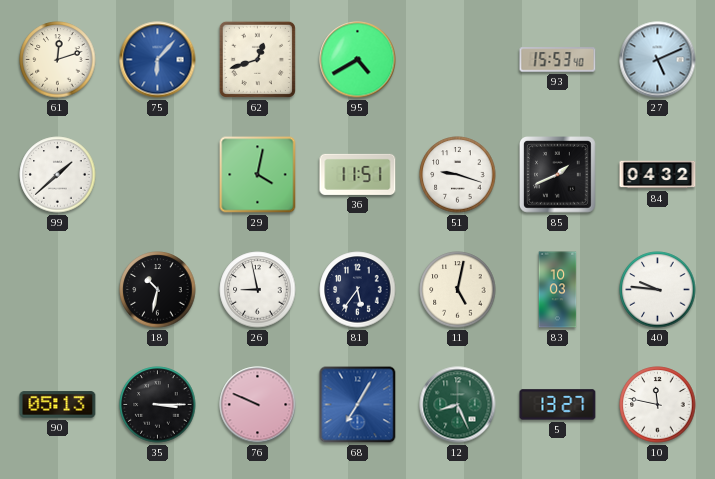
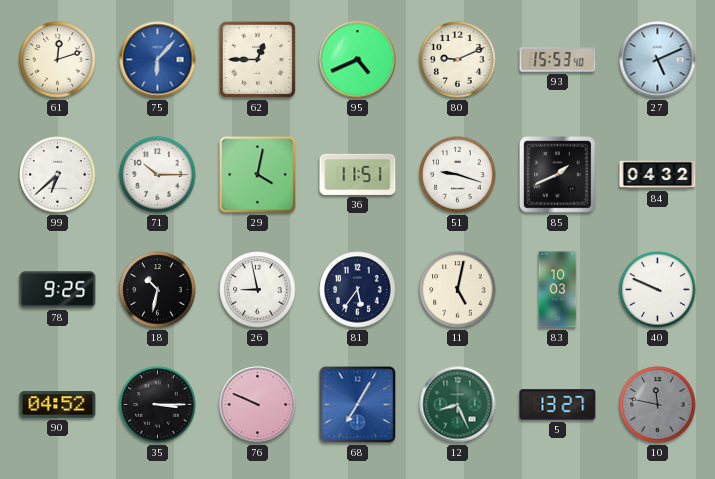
62: 12:42 -> 12:45
95: 4:40 -> 4:41
80: none -> 9:11
99: 1:38 -> 6:38
71: none -> 10:15
78: none -> 9:25
40: 9:46 -> 9:49
90: 05:13 -> 04:52
10 dial: white -> grey
